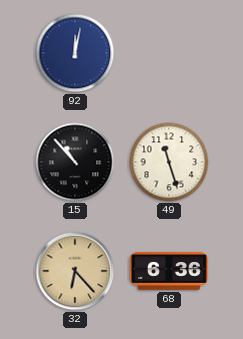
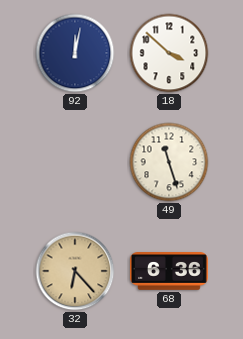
18: none -> 3:52
15: 10:53 -> none
